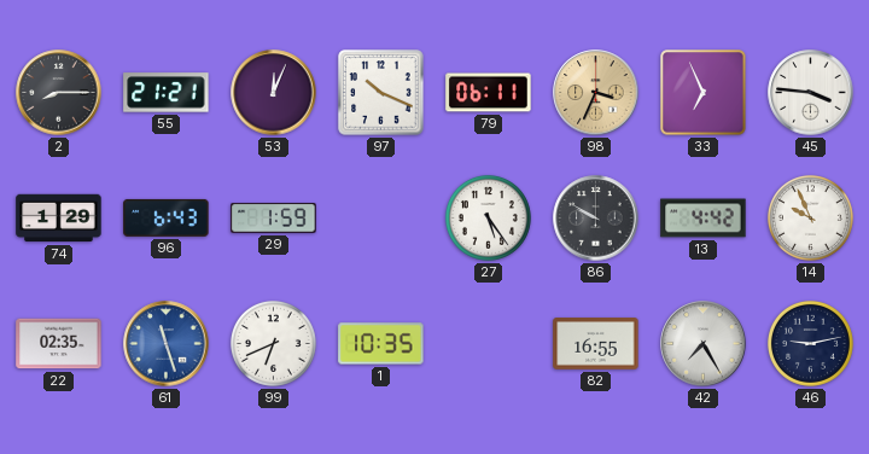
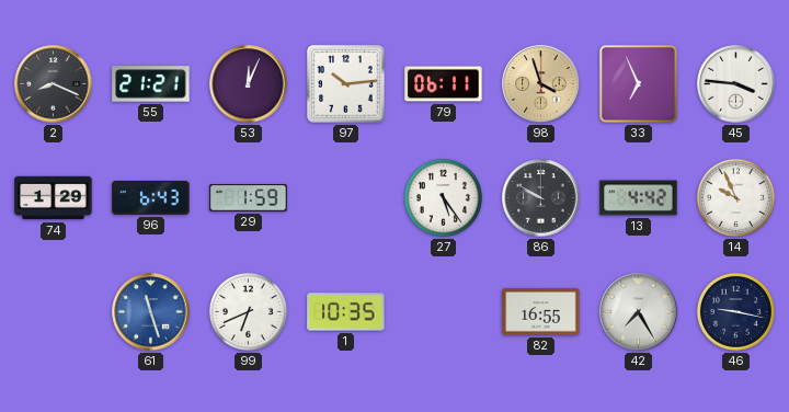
2: 8:15 -> 8:19
97: 10:19 -> 10:14
98: 3:34 -> 3:57
22: 02:35 -> none
46: 9:13 -> 9:17
